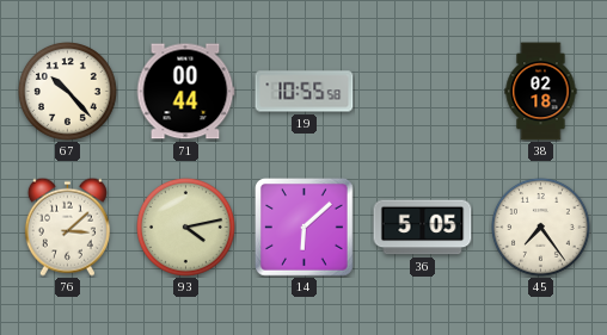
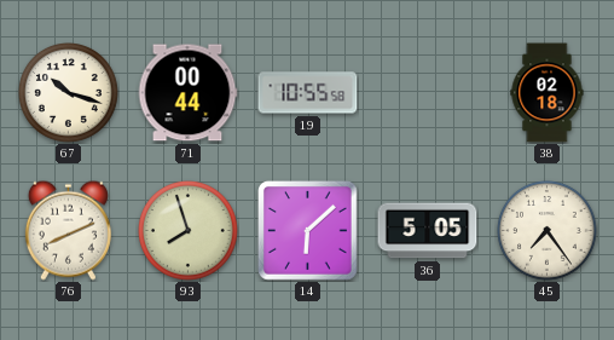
67: 10:23 -> 10:18
76: 3:08 -> 8:11
93: 4:13 -> 7:57
